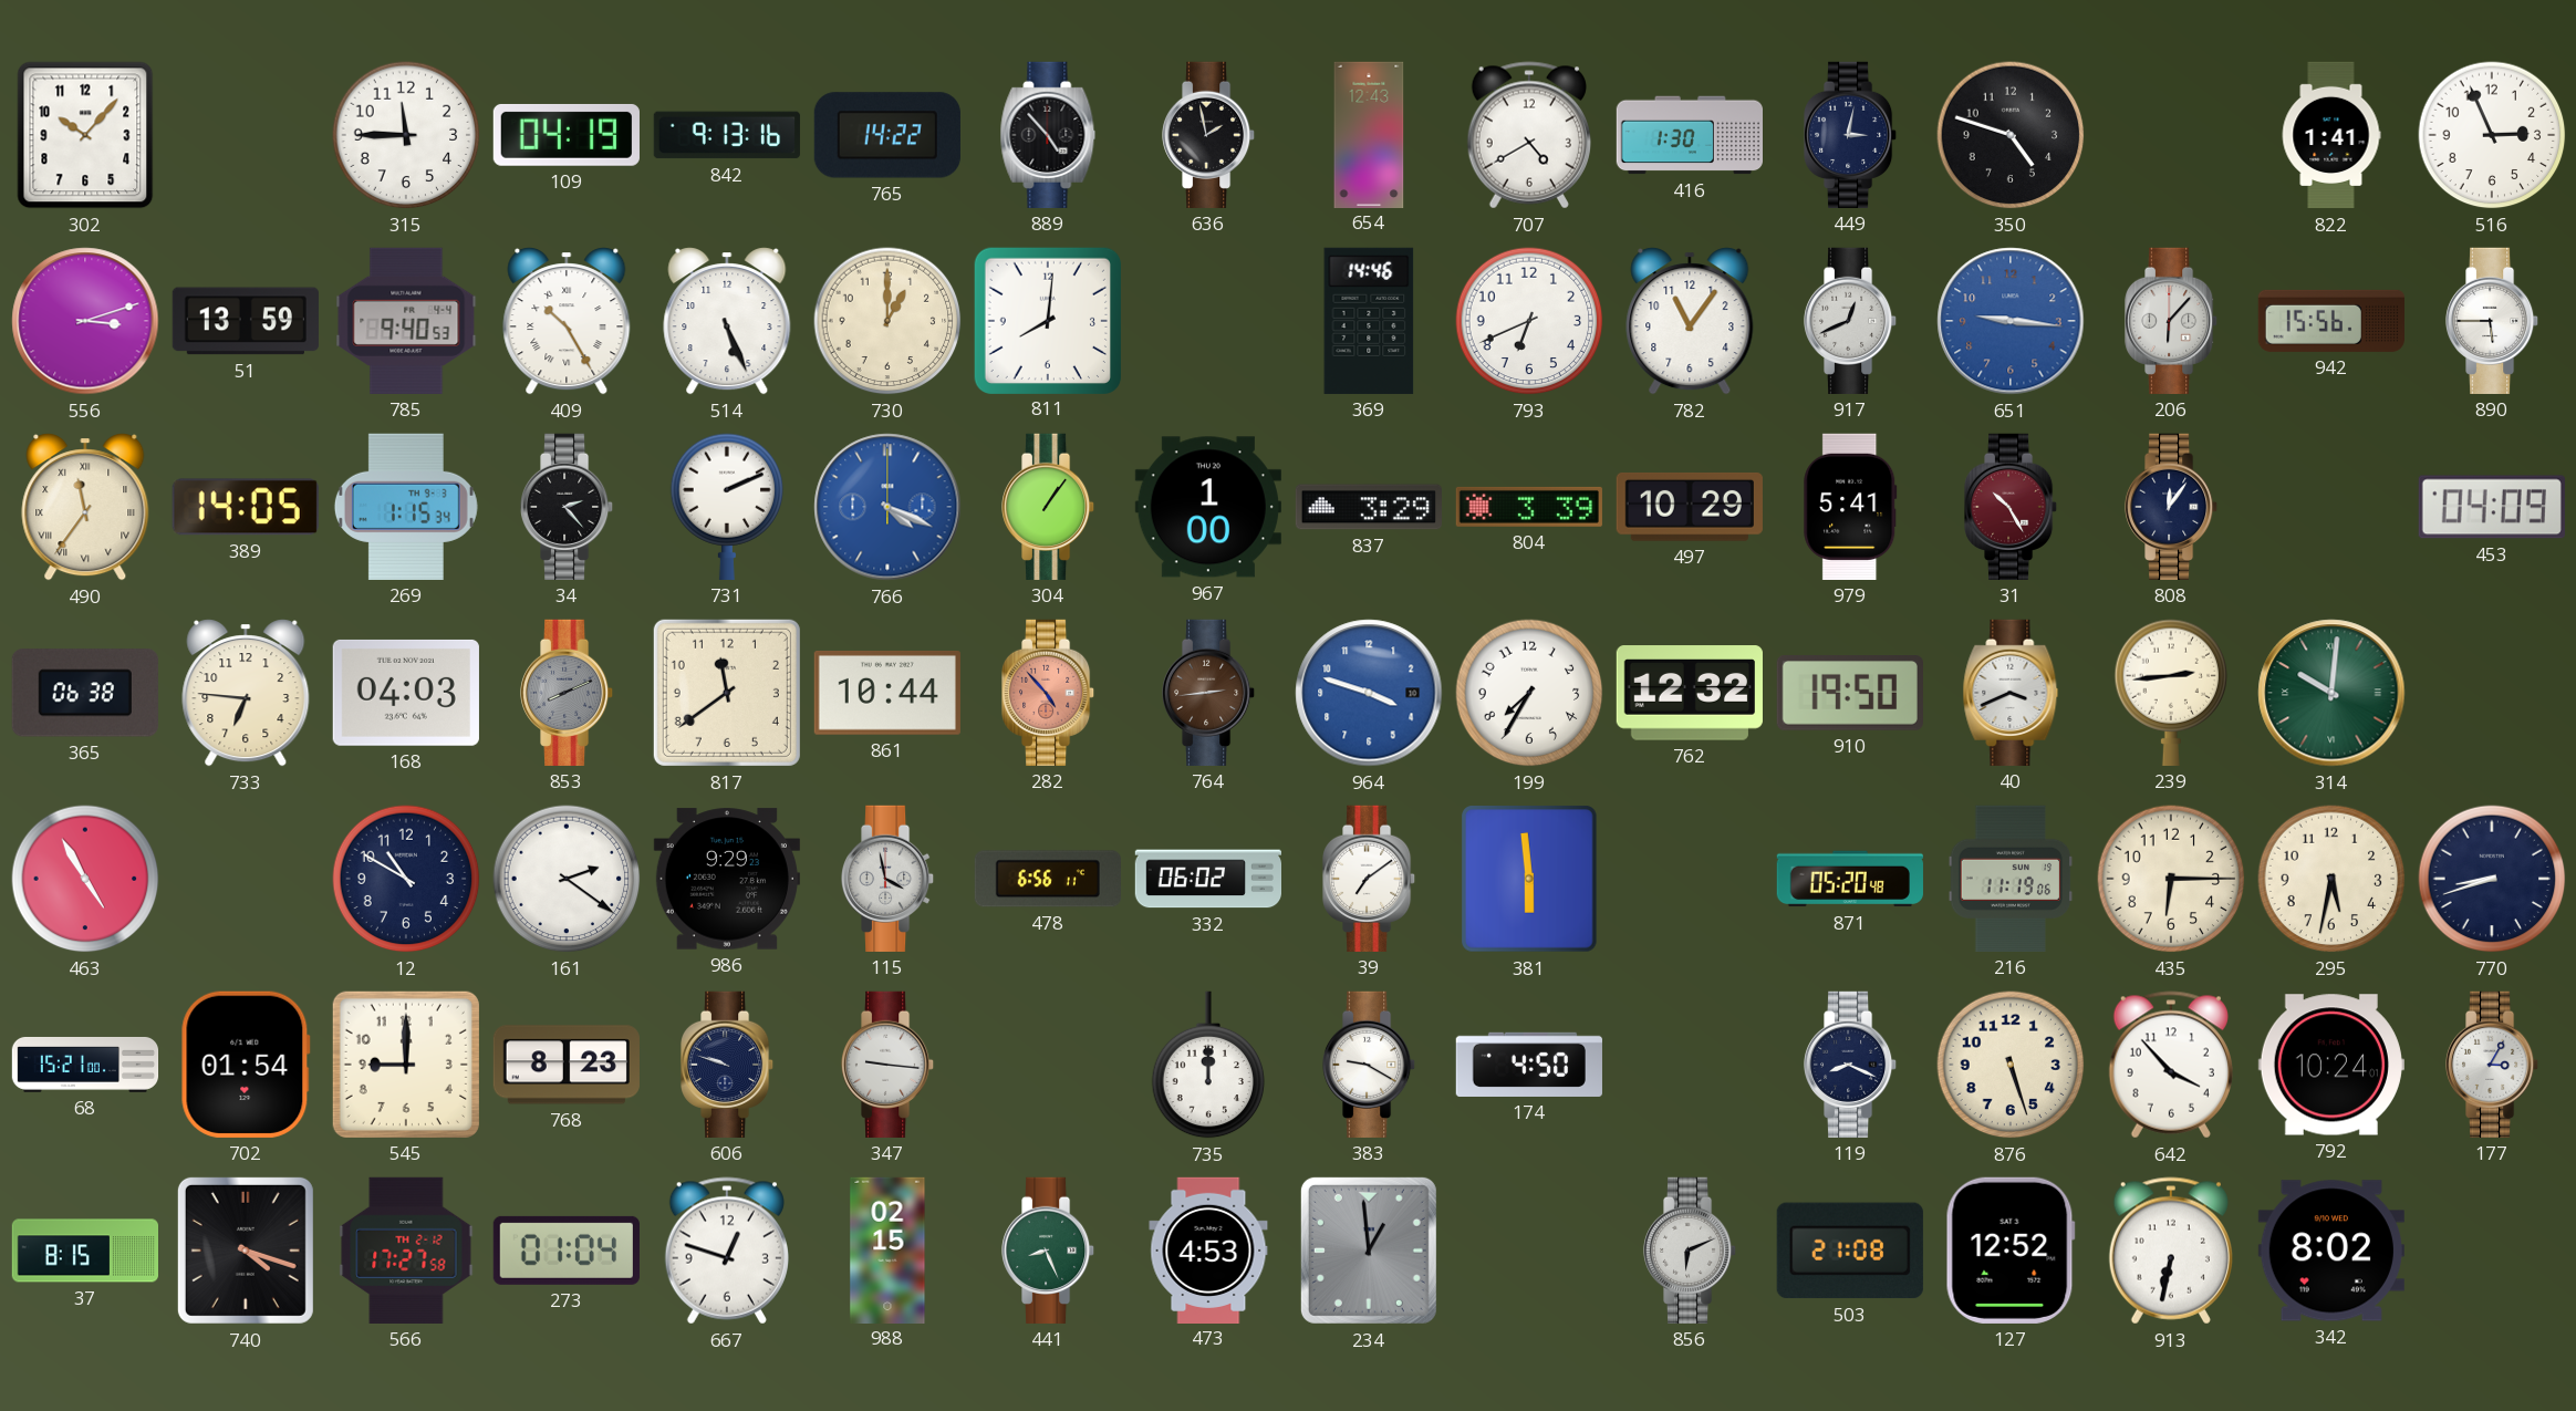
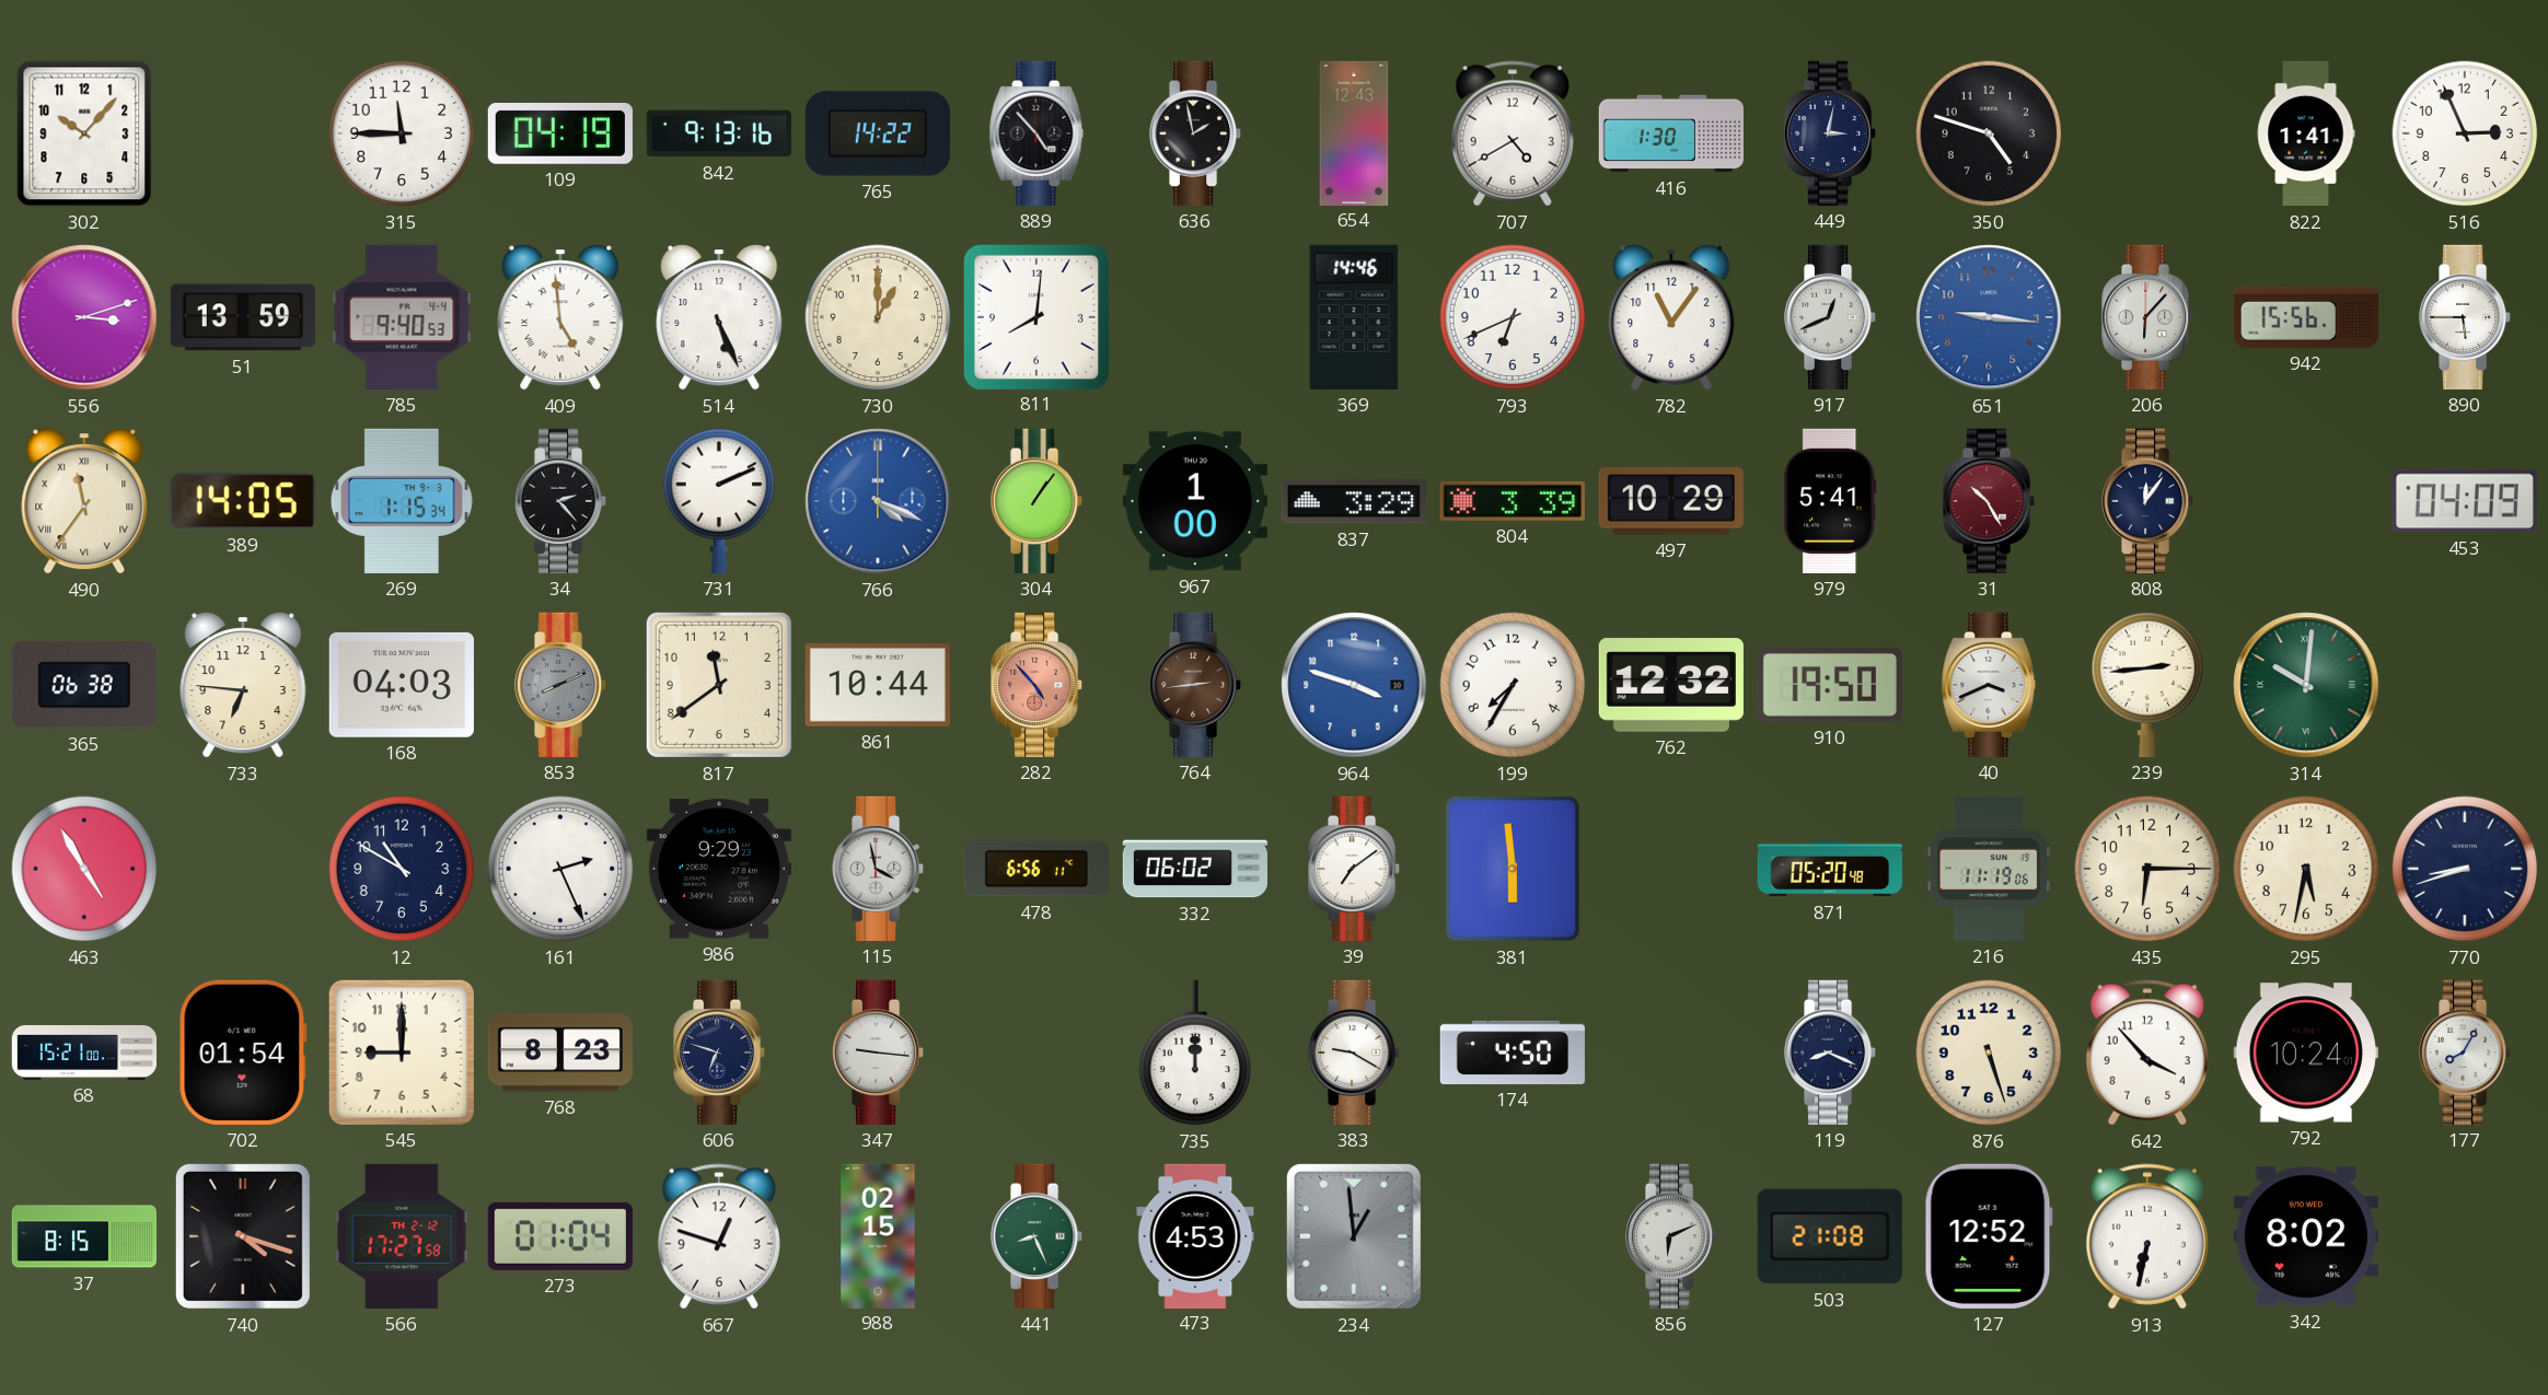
409: 10:25 -> 4:59
161: 2:21 -> 2:26
606: 9:48 -> 6:48
177: 3:05 -> 8:05
